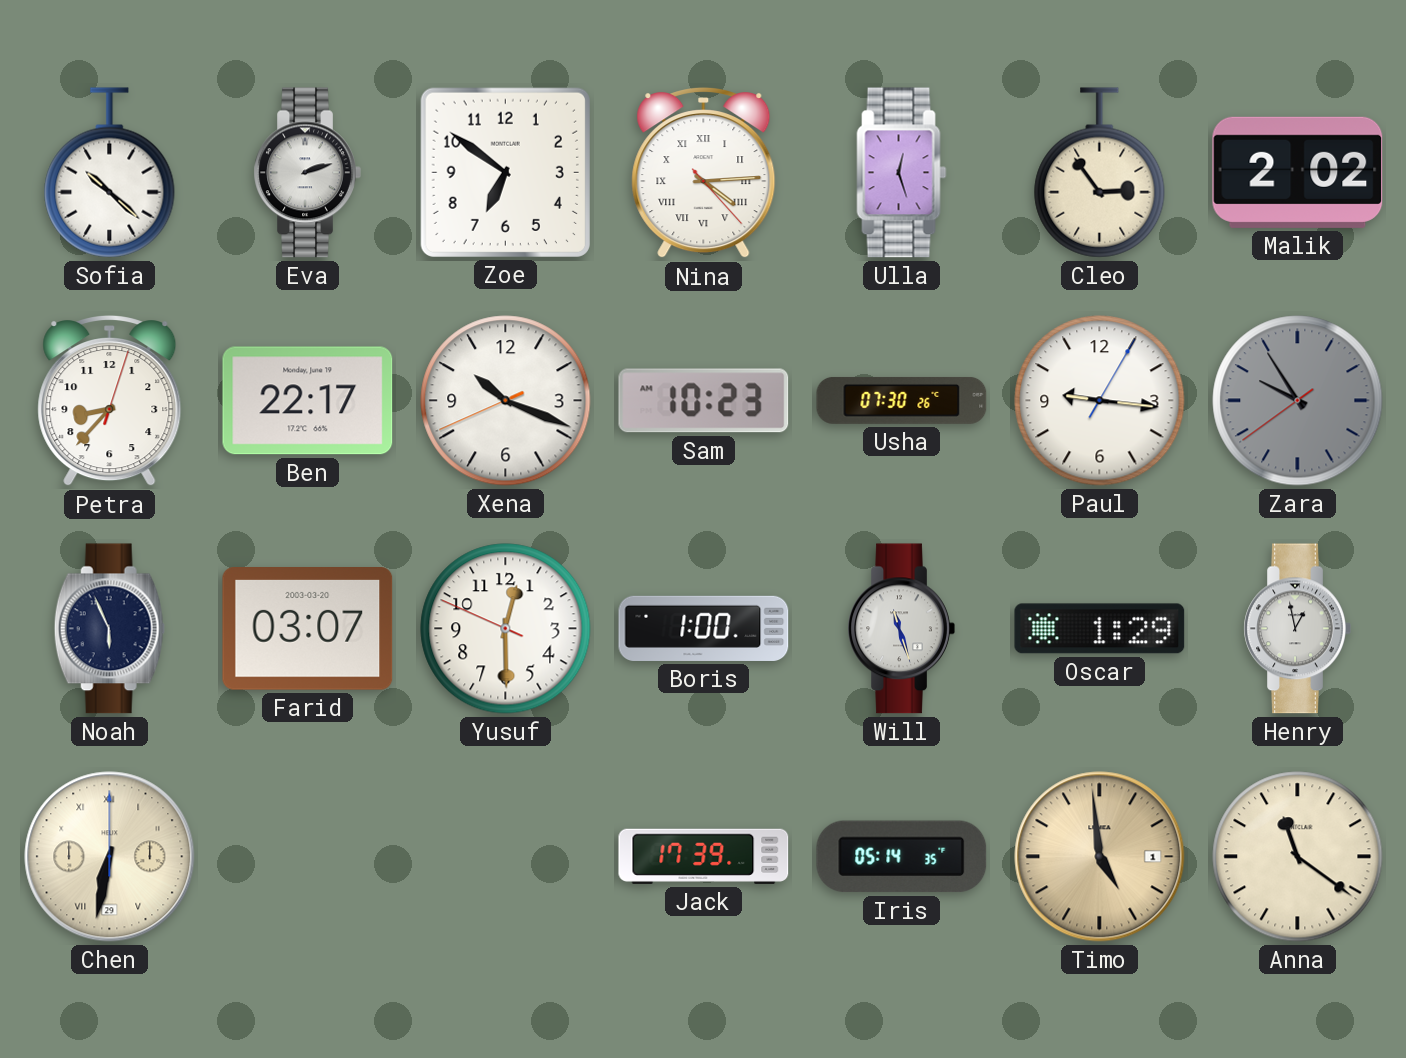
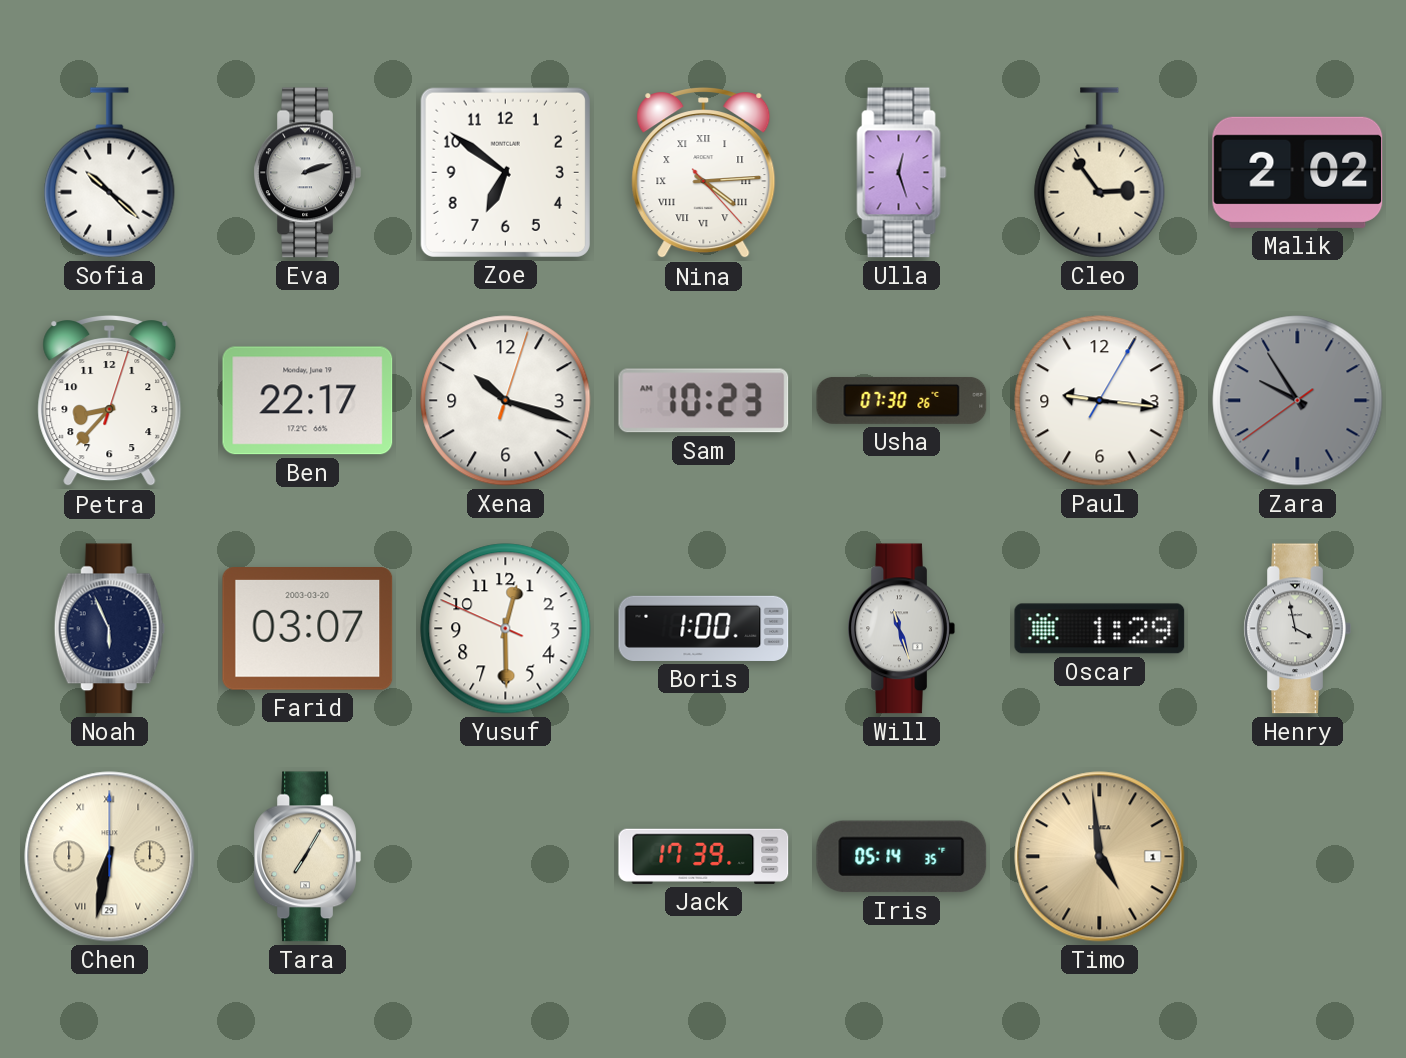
Xena: 10:18:41 -> 10:18:03
Henry: 12:58 -> 3:58
Tara: none -> 7:05
Anna: 11:21 -> none
